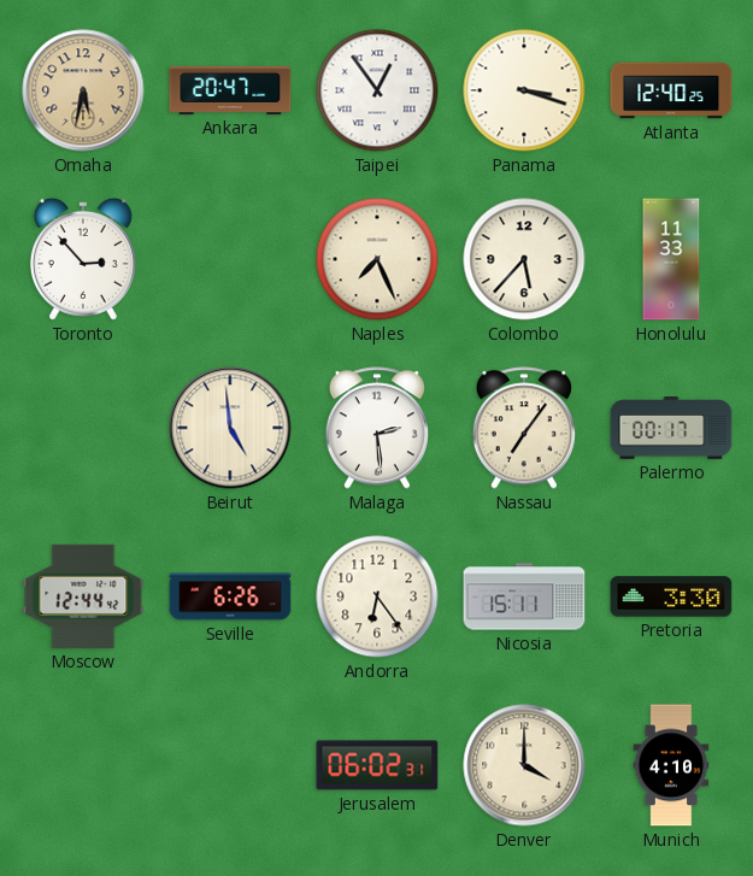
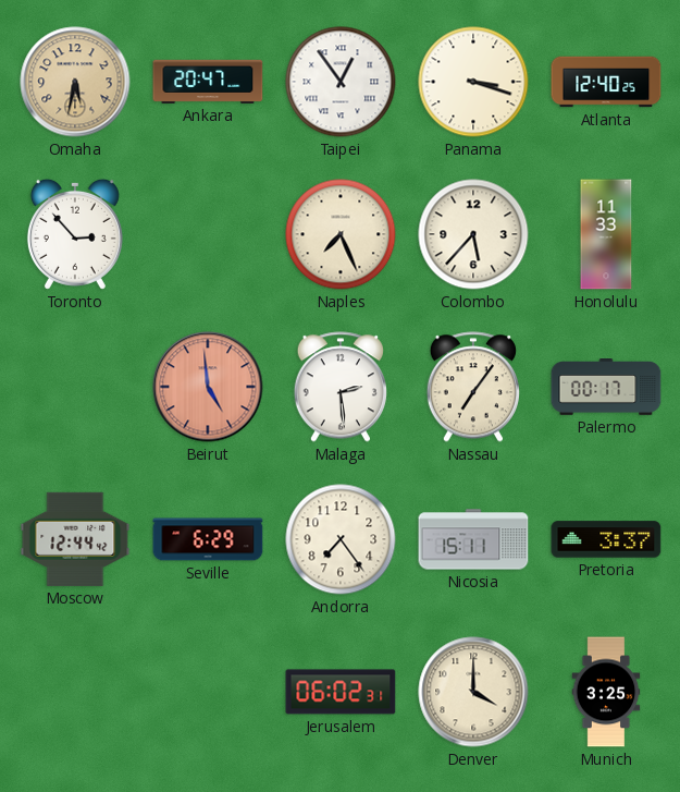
Beirut dial: cream -> salmon
Seville: 6:26 -> 6:29
Andorra: 6:24 -> 7:24
Pretoria: 3:30 -> 3:37
Munich: 4:10 -> 3:25
